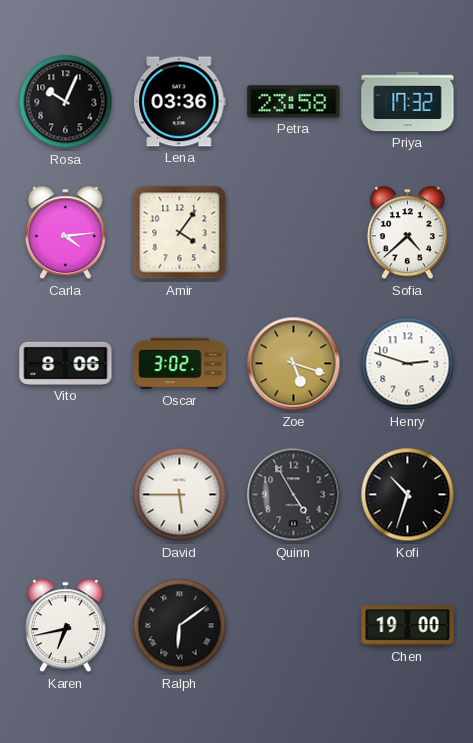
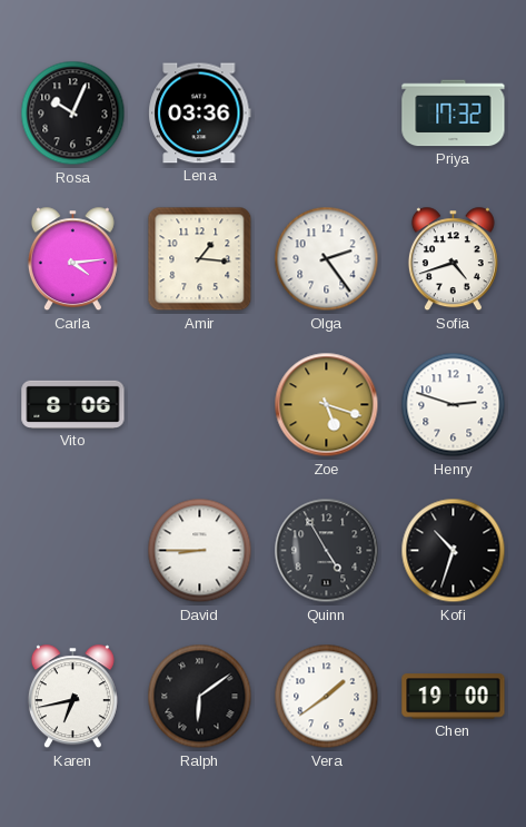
Petra: 23:58 -> none
Amir: 4:06 -> 1:16
Olga: none -> 2:24
Sofia: 4:38 -> 4:42
Oscar: 3:02 -> none
David: 5:45 -> 8:45
Vera: none -> 1:39
